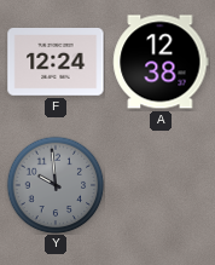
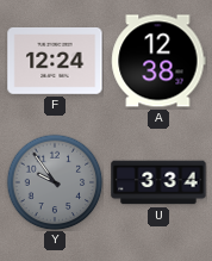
Y: 9:59 -> 9:54
U: none -> 3:34
